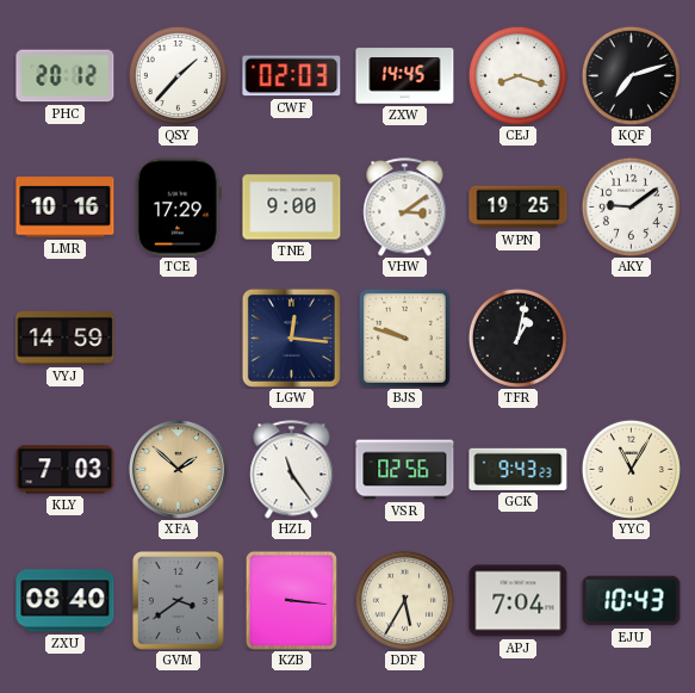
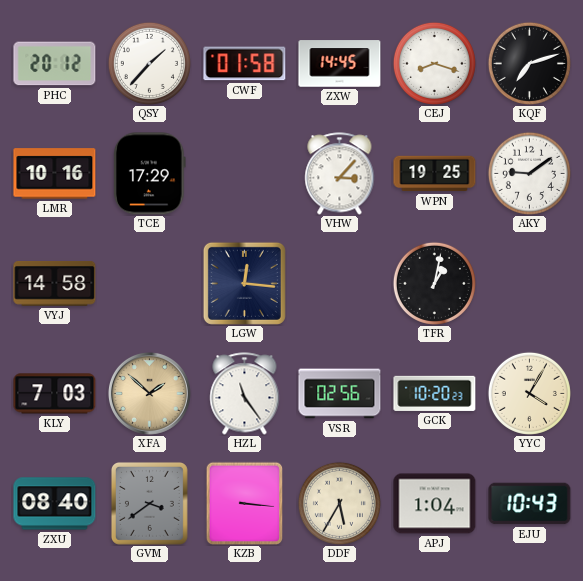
CWF: 02:03 -> 01:58
TNE: 9:00 -> none
VHW: 3:09 -> 3:07
VYJ: 14:59 -> 14:58
BJS: 9:48 -> none
GCK: 9:43 -> 10:20
YYC: 11:05 -> 4:05
APJ: 7:04 -> 1:04
